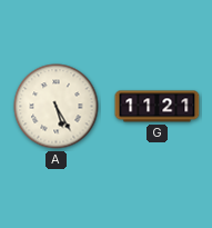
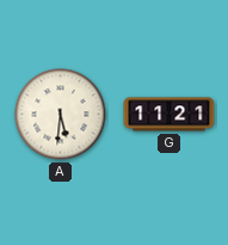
A: 5:25 -> 5:31
